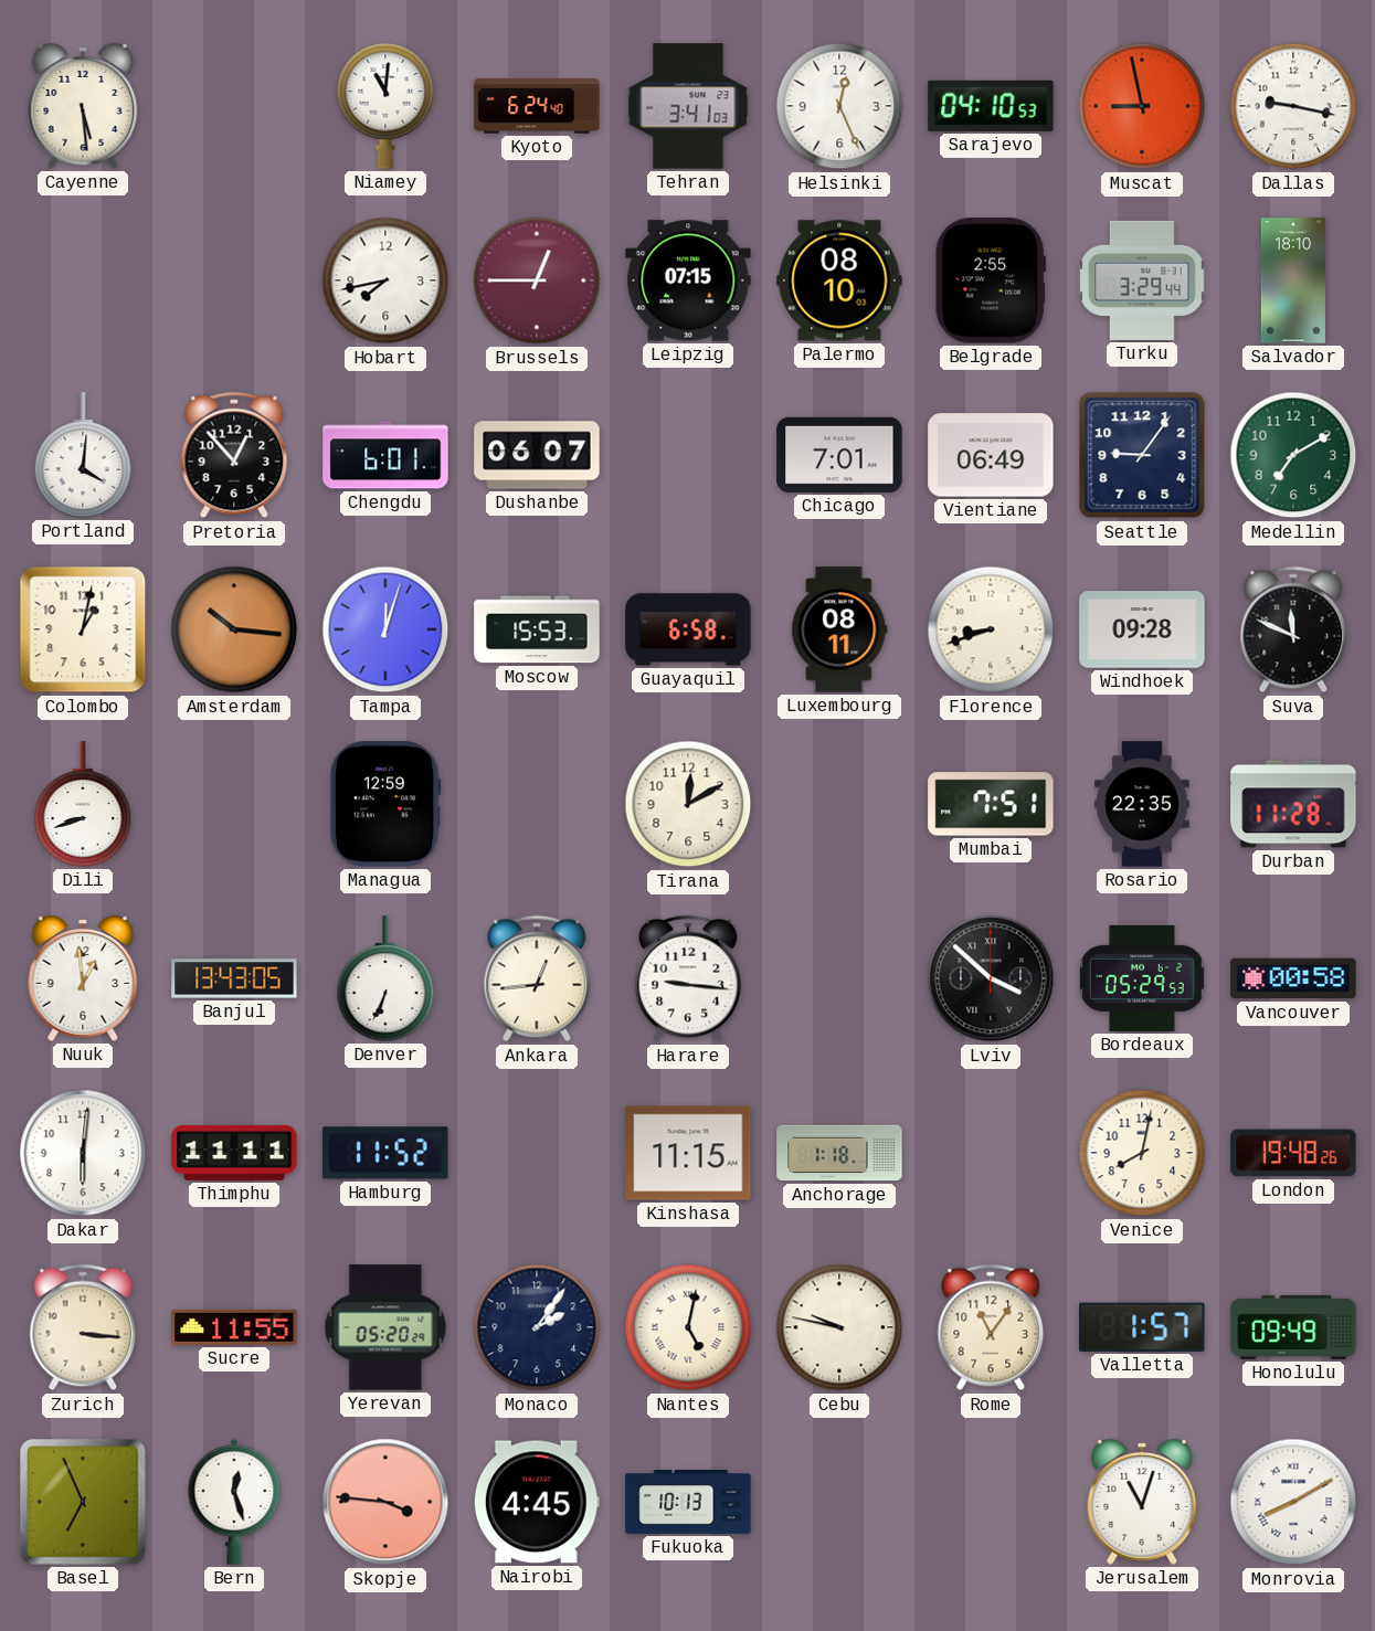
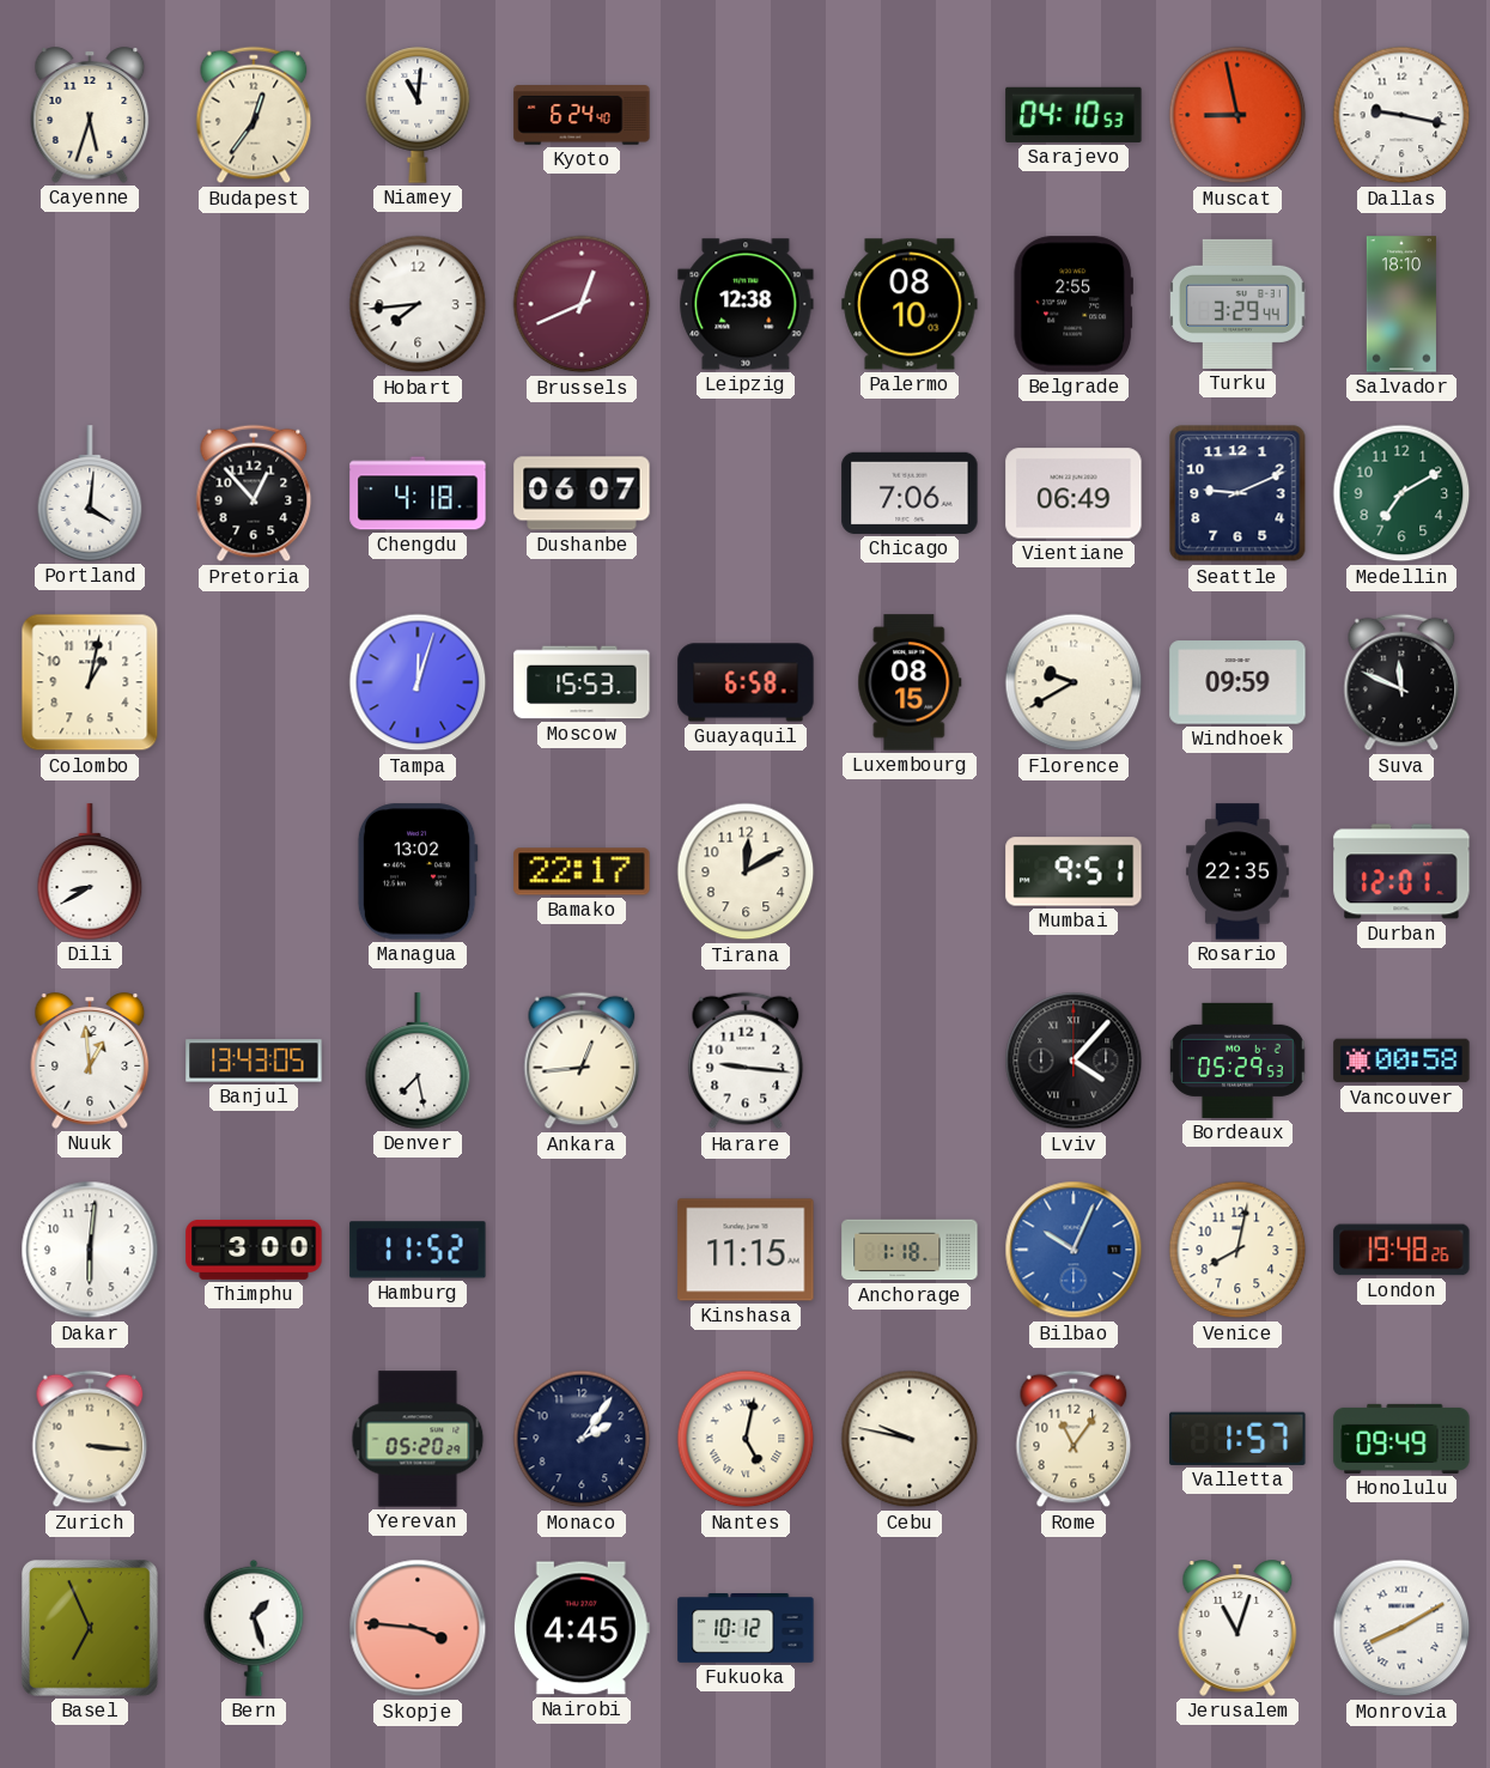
Cayenne: 5:29 -> 5:33
Budapest: none -> 12:36
Tehran: 3:41 -> none
Helsinki: 12:26 -> none
Hobart: 7:43 -> 7:44
Brussels: 12:45 -> 12:41
Leipzig: 07:15 -> 12:38
Chengdu: 6:01 -> 4:18
Chicago: 7:01 -> 7:06
Seattle: 9:06 -> 9:11
Amsterdam: 10:16 -> none
Luxembourg: 08:11 -> 08:15
Florence: 8:42 -> 9:40
Windhoek: 09:28 -> 09:59
Dili: 8:42 -> 8:40
Managua: 12:59 -> 13:02
Bamako: none -> 22:17
Mumbai: 7:51 -> 9:51
Durban: 11:28 -> 12:01
Denver: 6:34 -> 7:28
Lviv: 3:52 -> 4:07
Thimphu: 11:11 -> 3:00
Bilbao: none -> 10:04
Sucre: 11:55 -> none
Bern: 12:27 -> 1:27
Fukuoka: 10:13 -> 10:12
